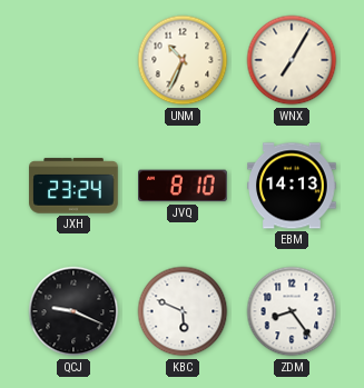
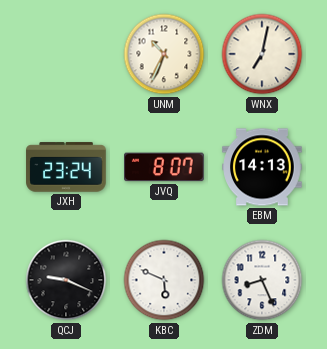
WNX: 7:05 -> 7:02
JVQ: 8:10 -> 8:07
ZDM: 8:24 -> 8:26
